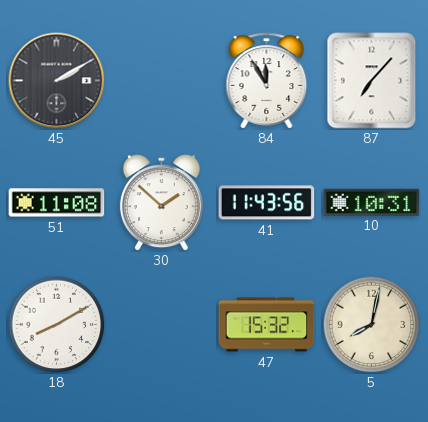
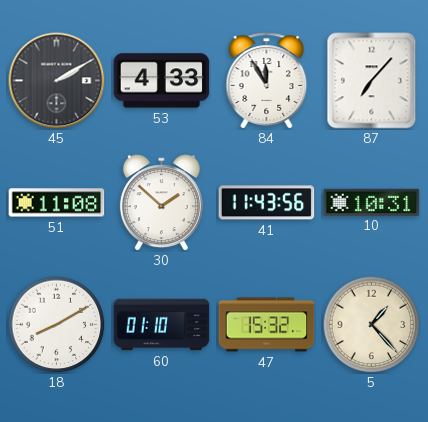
53: none -> 4:33
60: none -> 01:10
5: 8:02 -> 1:23
